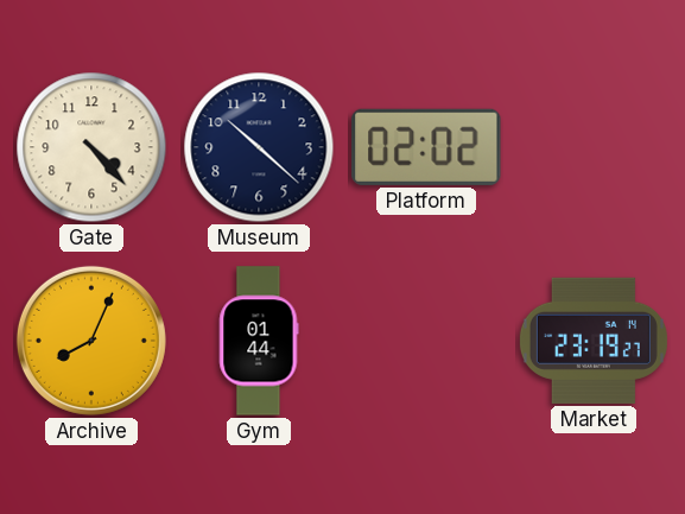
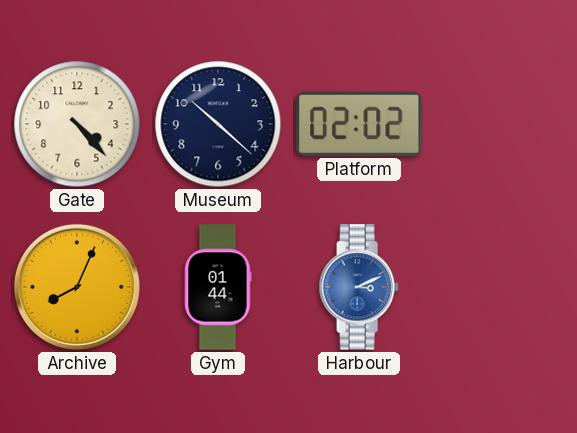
Harbour: none -> 3:11
Market: 23:19 -> none
